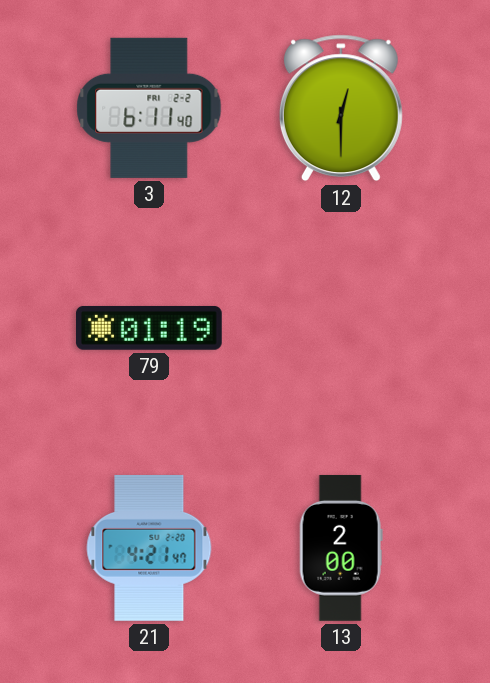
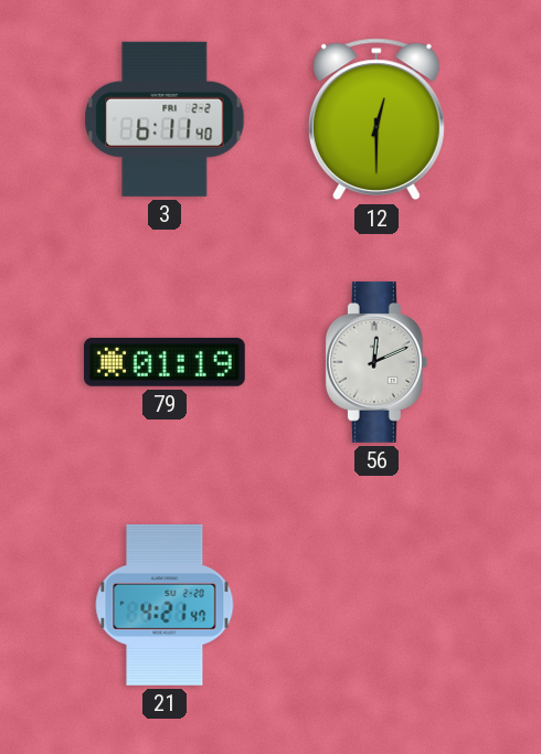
56: none -> 12:11
13: 2:00 -> none
